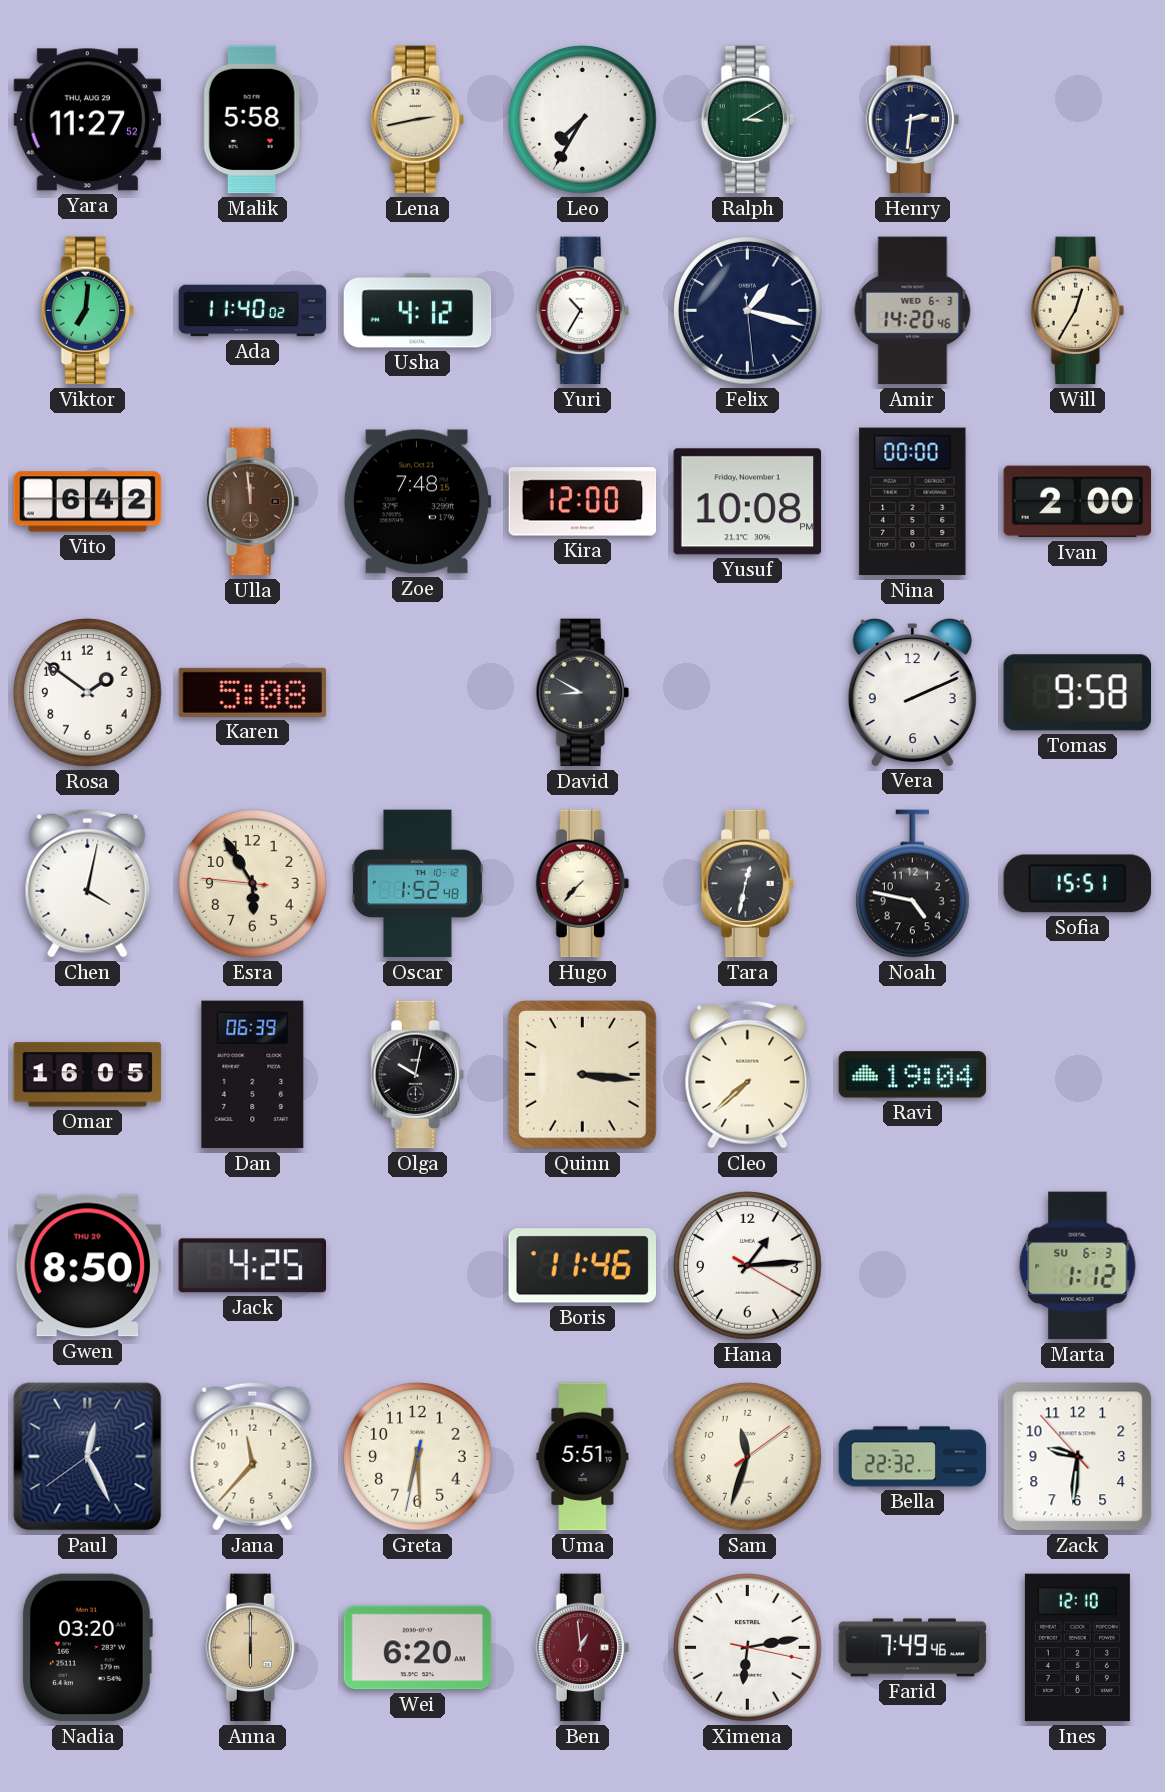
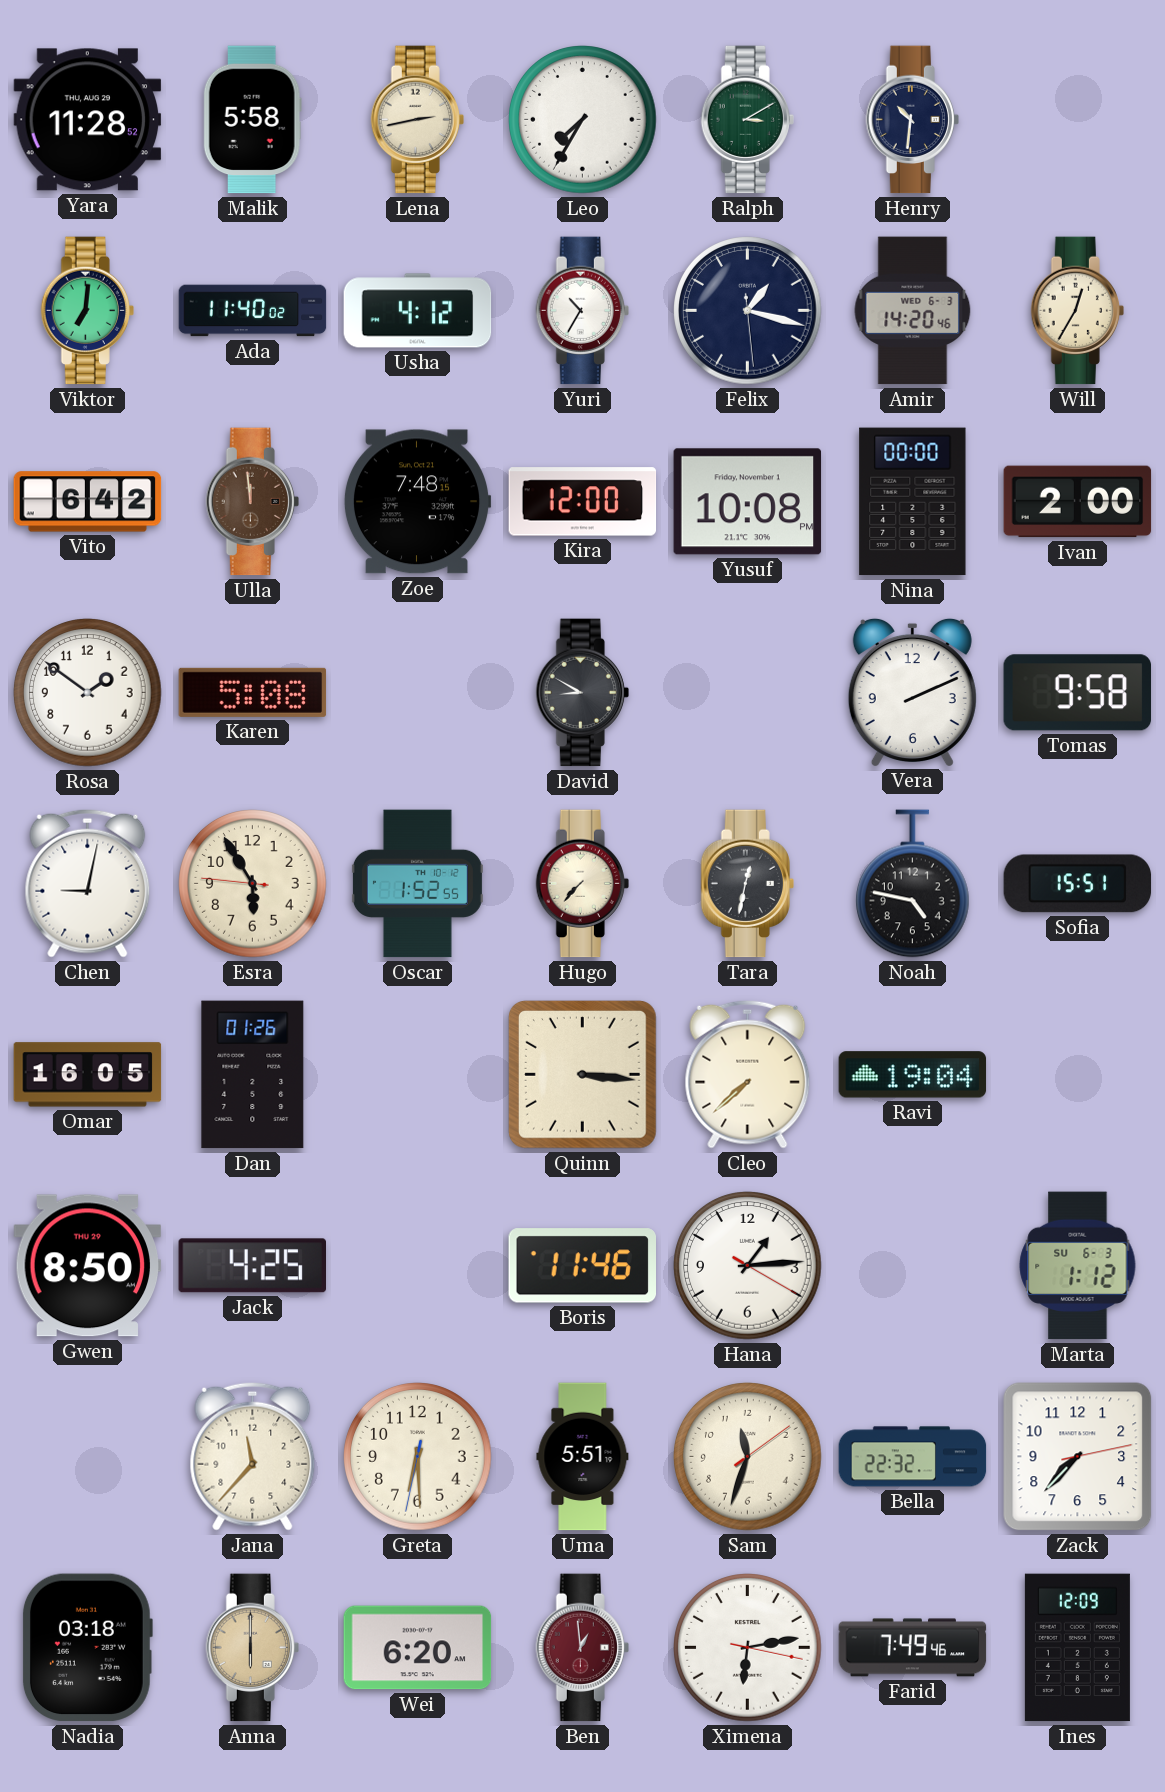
Yara: 11:27 -> 11:28
Henry: 2:31 -> 10:31
Chen: 4:02 -> 9:02
Oscar: 1:52:48 -> 1:52:55
Dan: 06:39 -> 01:26
Olga: 10:02 -> none
Paul: 12:25 -> none
Zack: 9:30 -> 7:37
Nadia: 03:20 -> 03:18
Ines: 12:10 -> 12:09
